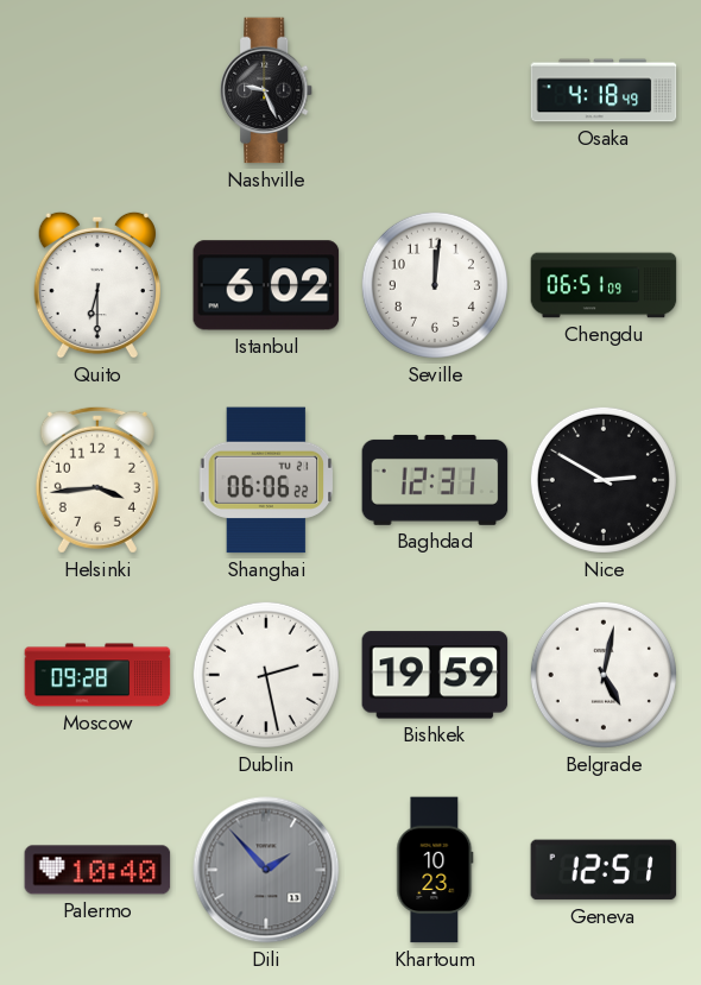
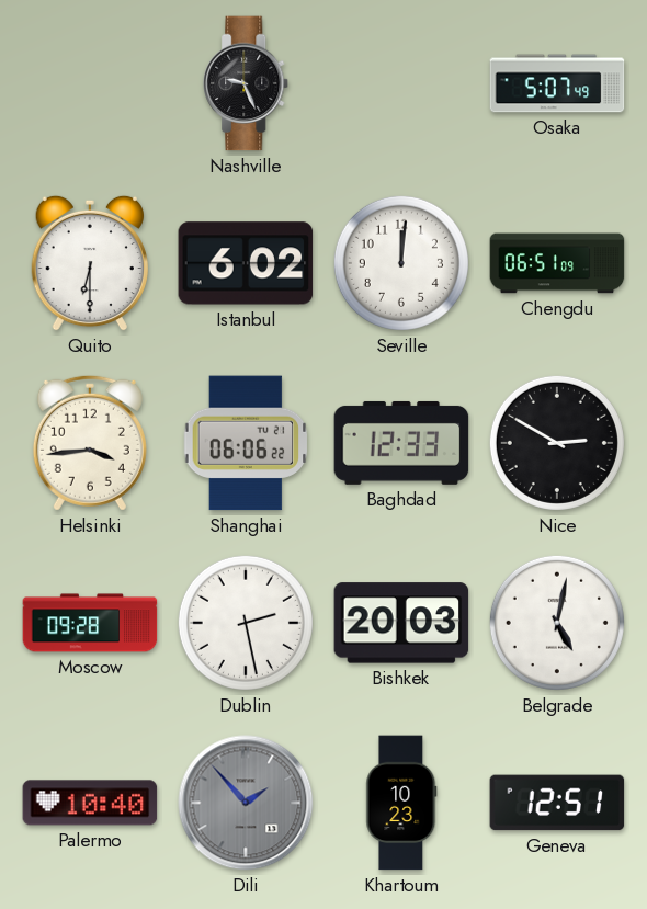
Osaka: 4:18 -> 5:07
Baghdad: 12:31 -> 12:33
Bishkek: 19:59 -> 20:03
